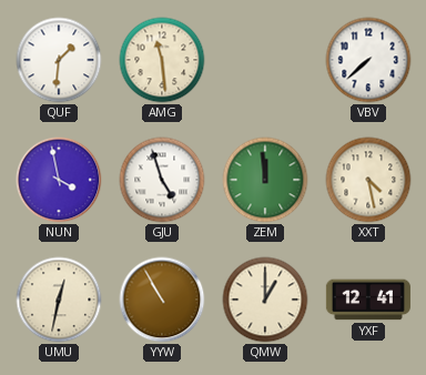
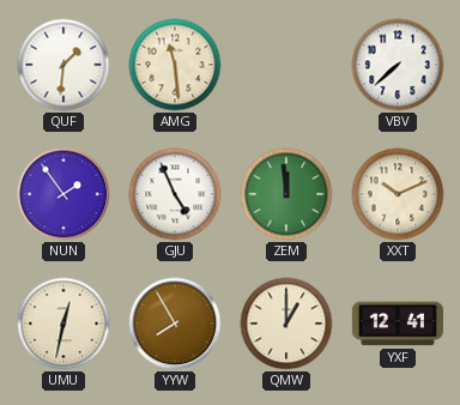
NUN: 3:58 -> 1:54
GJU: 4:57 -> 4:56
XXT: 4:28 -> 10:11
YYW: 10:55 -> 7:55
